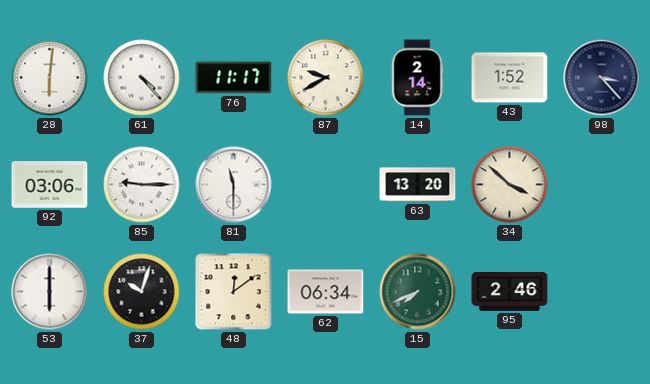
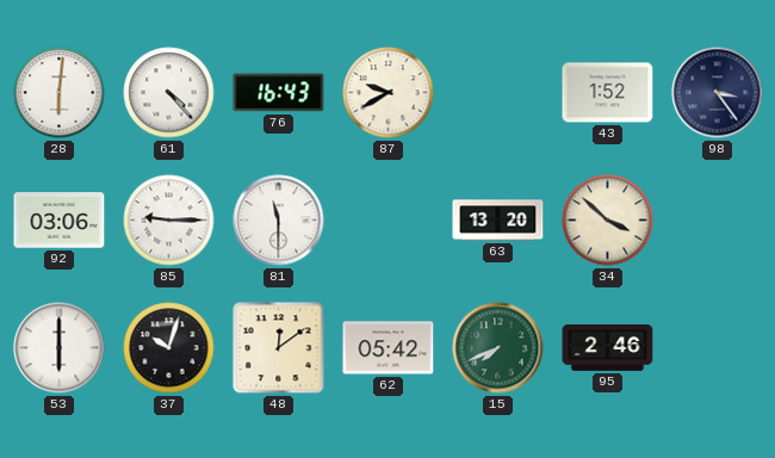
76: 11:17 -> 16:43
14: 2:14 -> none
98: 3:23 -> 3:24
62: 06:34 -> 05:42
